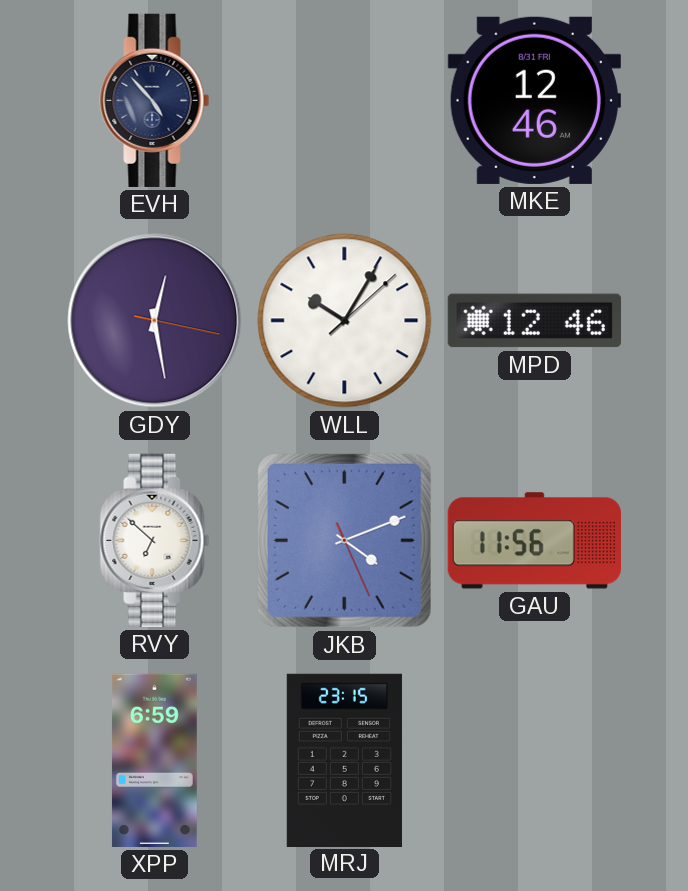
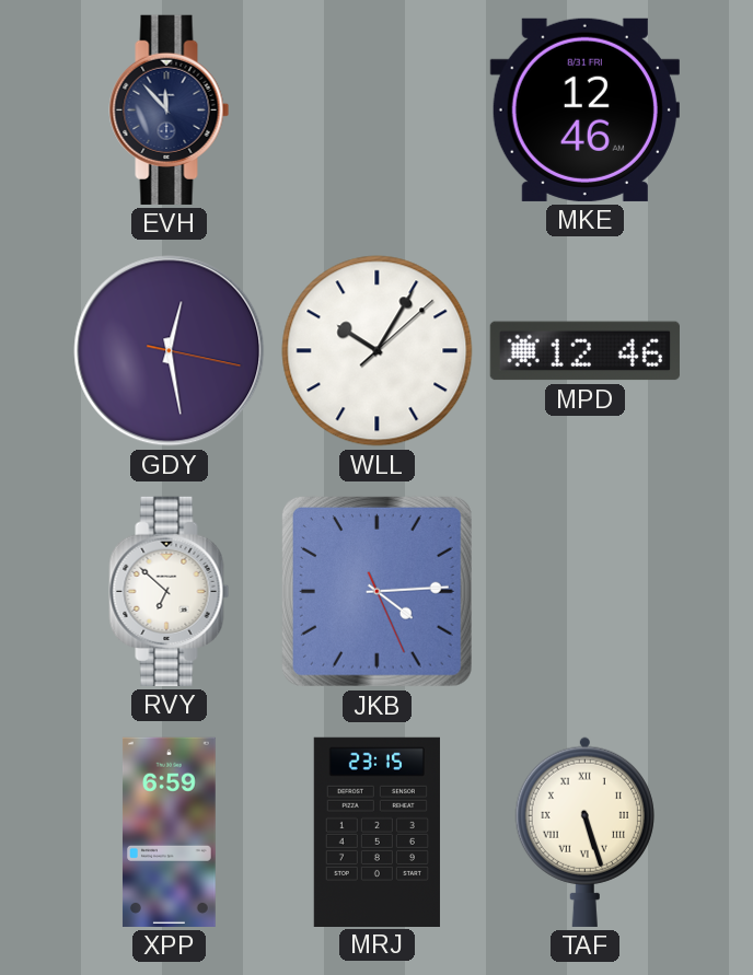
EVH: 4:53 -> 11:53
JKB: 4:11 -> 4:14
GAU: 11:56 -> none
TAF: none -> 5:27
